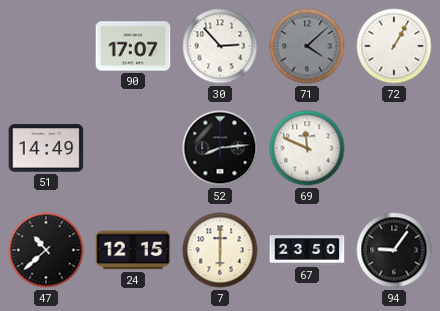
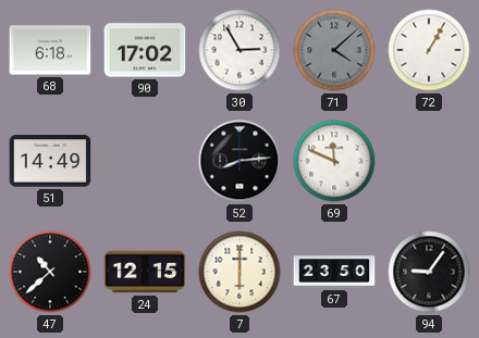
68: none -> 6:18
90: 17:07 -> 17:02
30: 2:53 -> 2:55
